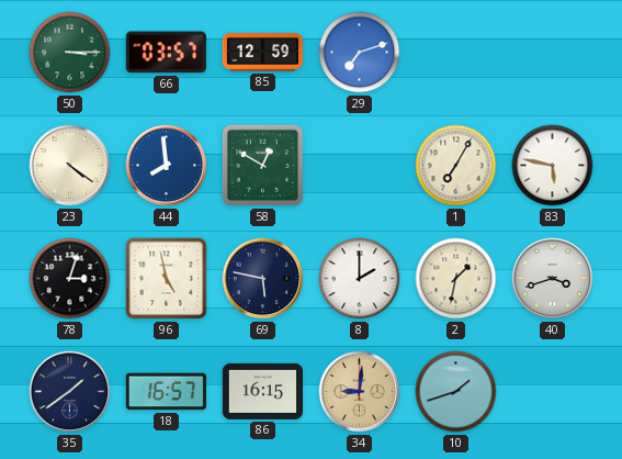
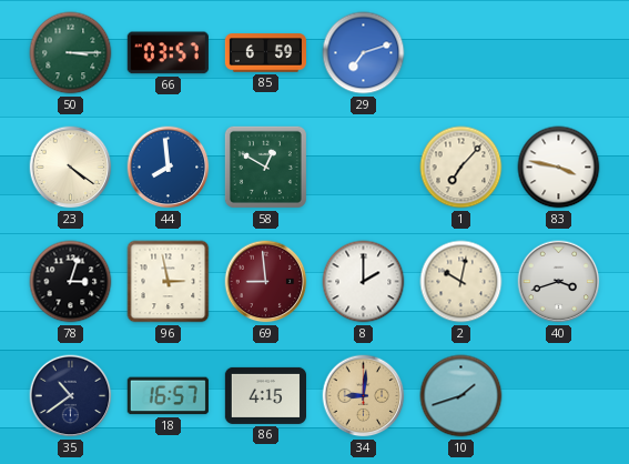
85: 12:59 -> 6:59
1: 7:05 -> 7:07
83: 5:47 -> 3:47
96: 4:58 -> 2:58
69: 5:47 -> 8:59
69 dial: navy -> burgundy
2: 1:32 -> 10:02
35: 1:39 -> 10:39
86: 16:15 -> 4:15
